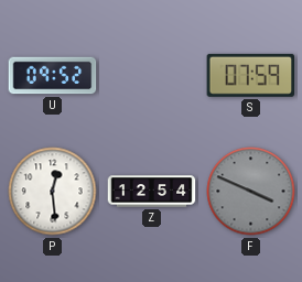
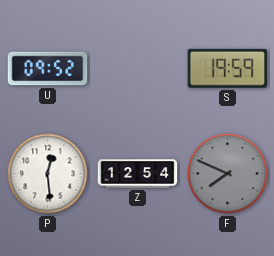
S: 07:59 -> 19:59
F: 3:49 -> 7:49
